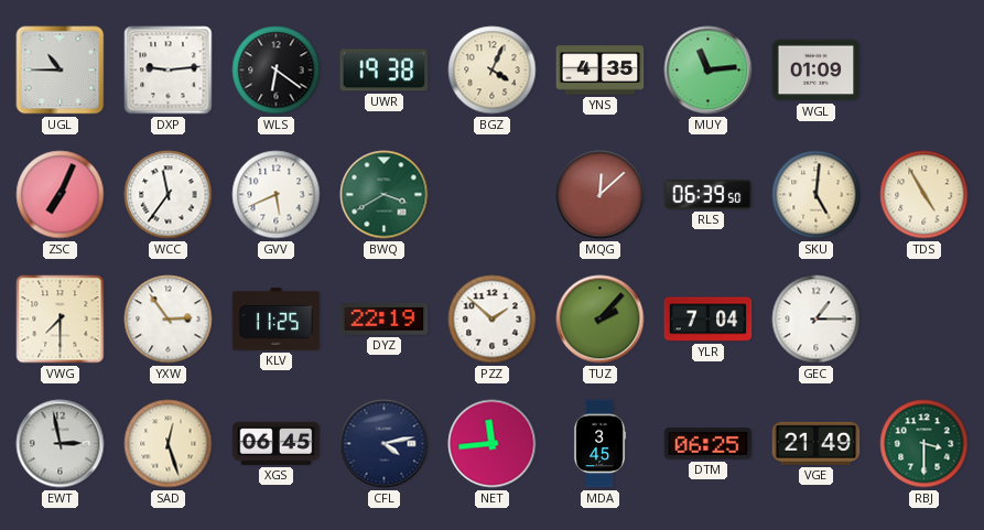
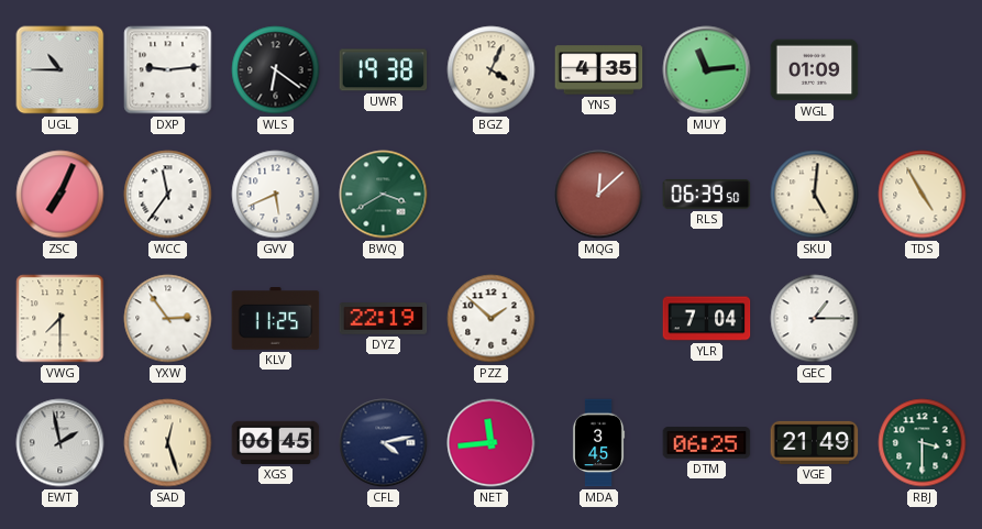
TUZ: 2:07 -> none
EWT: 2:58 -> 1:58
